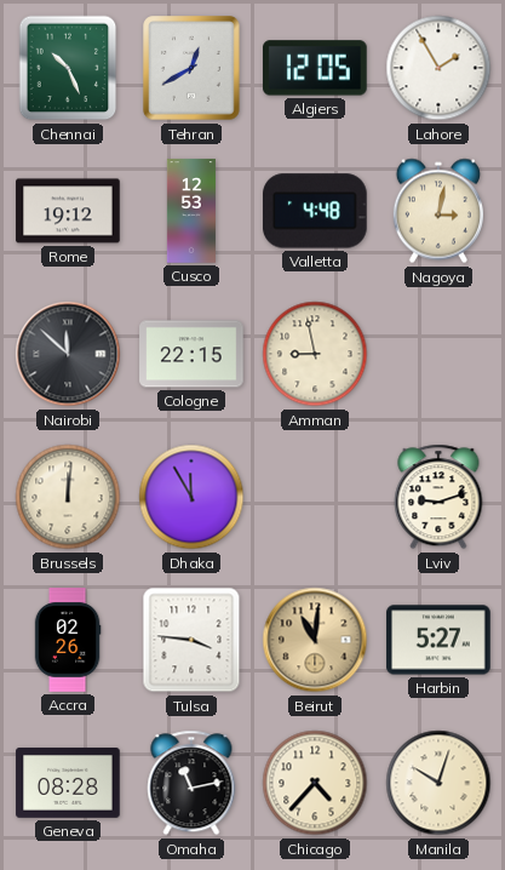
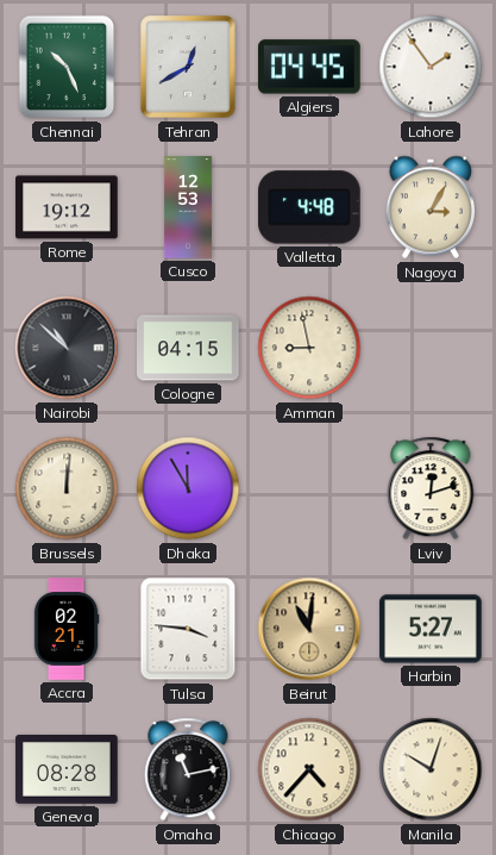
Algiers: 12:05 -> 04:45
Lahore: 1:55 -> 1:54
Nagoya: 3:02 -> 3:05
Nairobi: 11:52 -> 10:52
Cologne: 22:15 -> 04:15
Lviv: 9:12 -> 12:12
Accra: 02:26 -> 02:21
